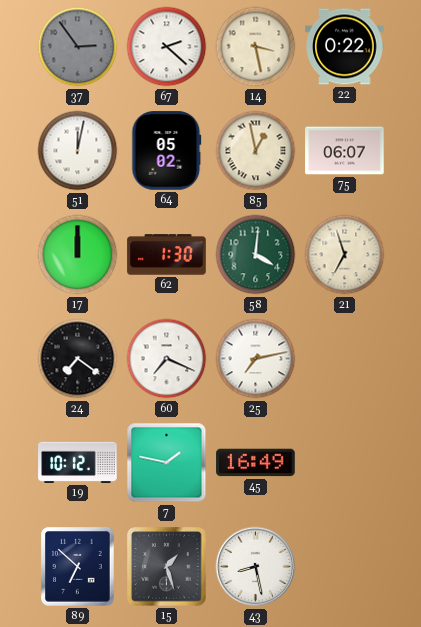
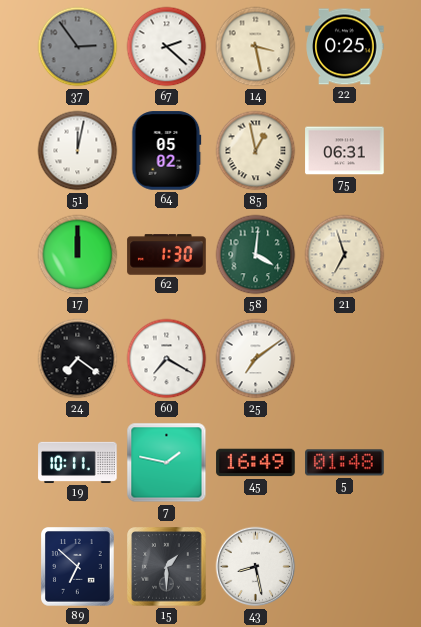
22: 0:22 -> 0:25
75: 06:07 -> 06:31
60: 7:19 -> 7:20
25: 7:13 -> 7:09
19: 10:12 -> 10:11
5: none -> 01:48
15: 1:27 -> 1:30
